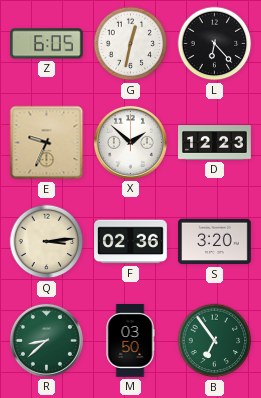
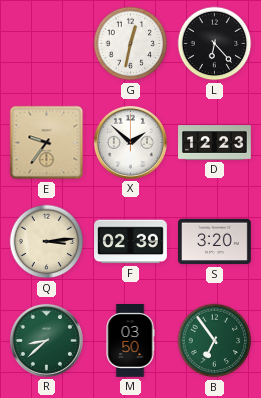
Z: 6:05 -> none
E: 9:34 -> 9:36
F: 02:36 -> 02:39
